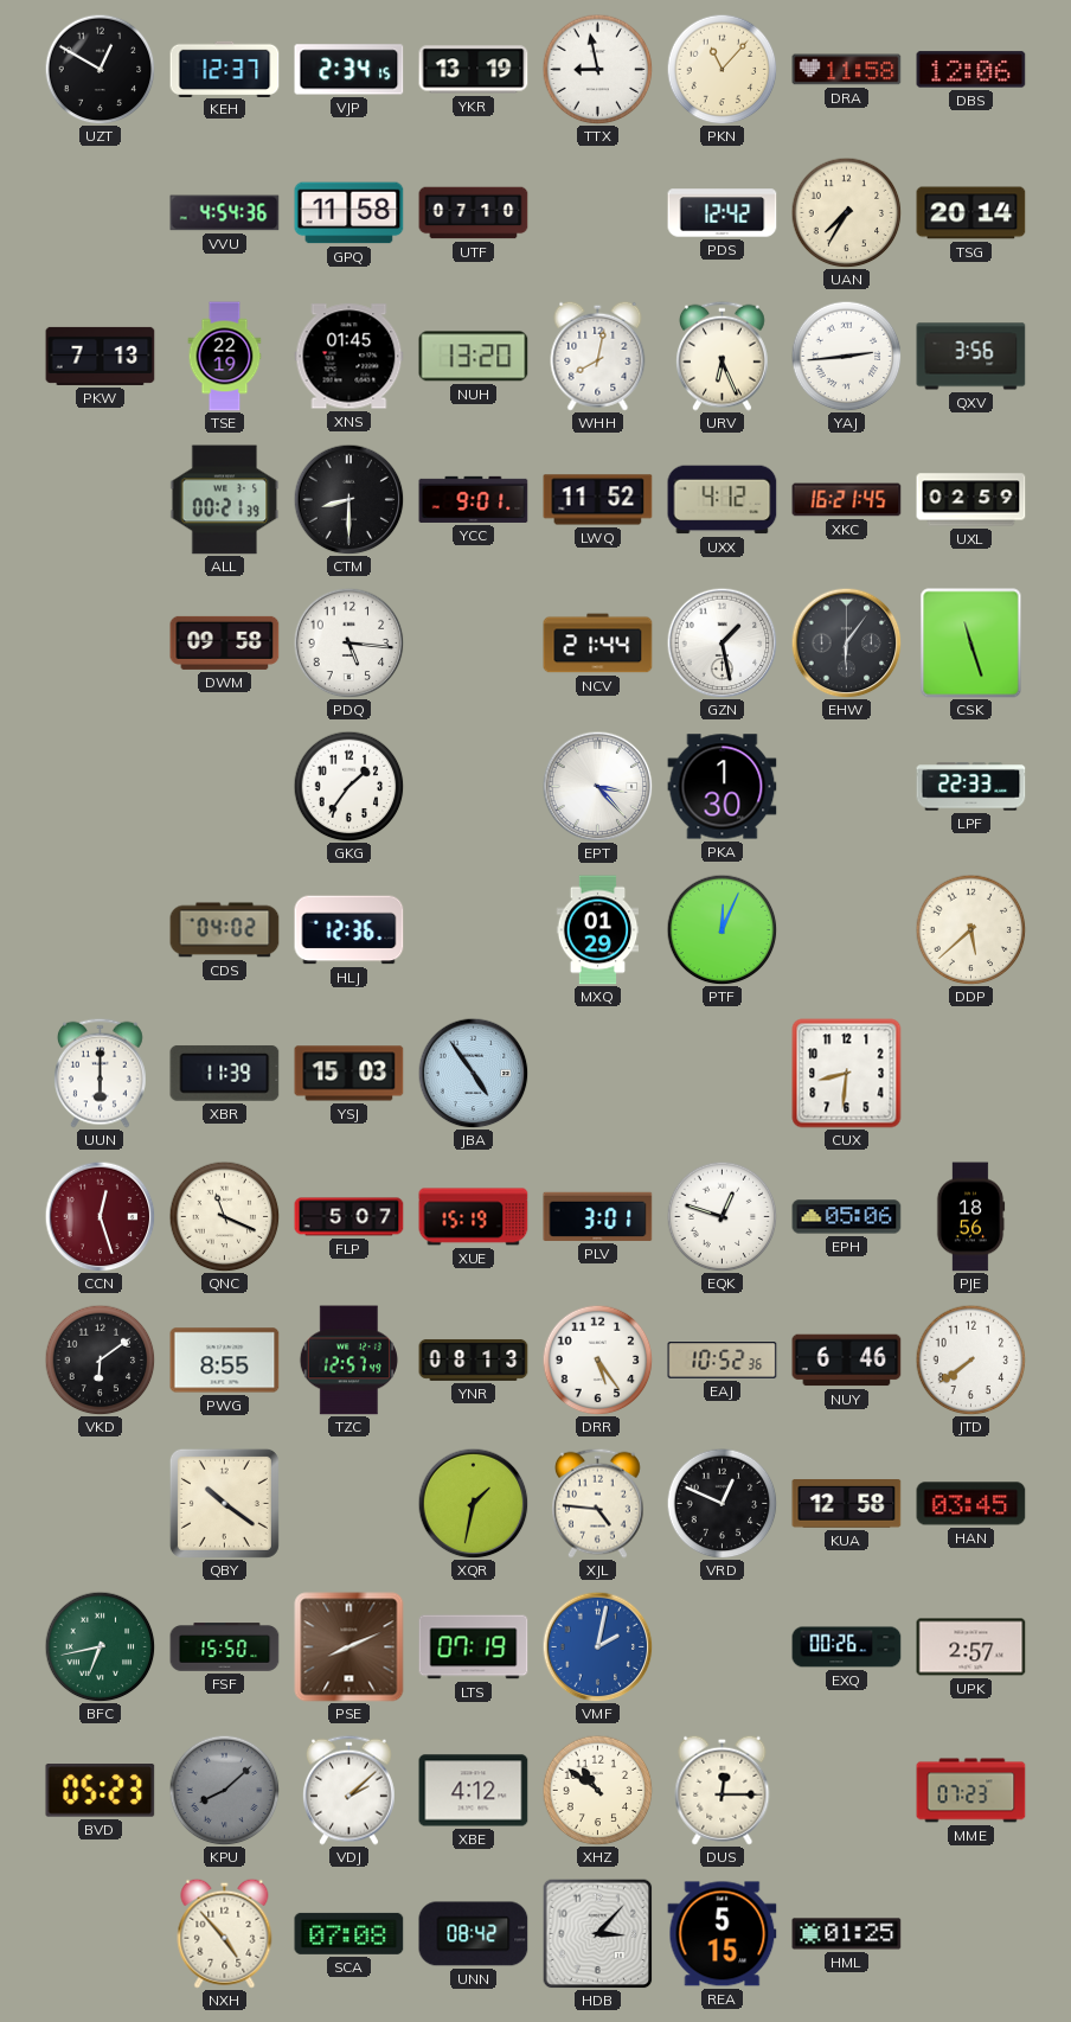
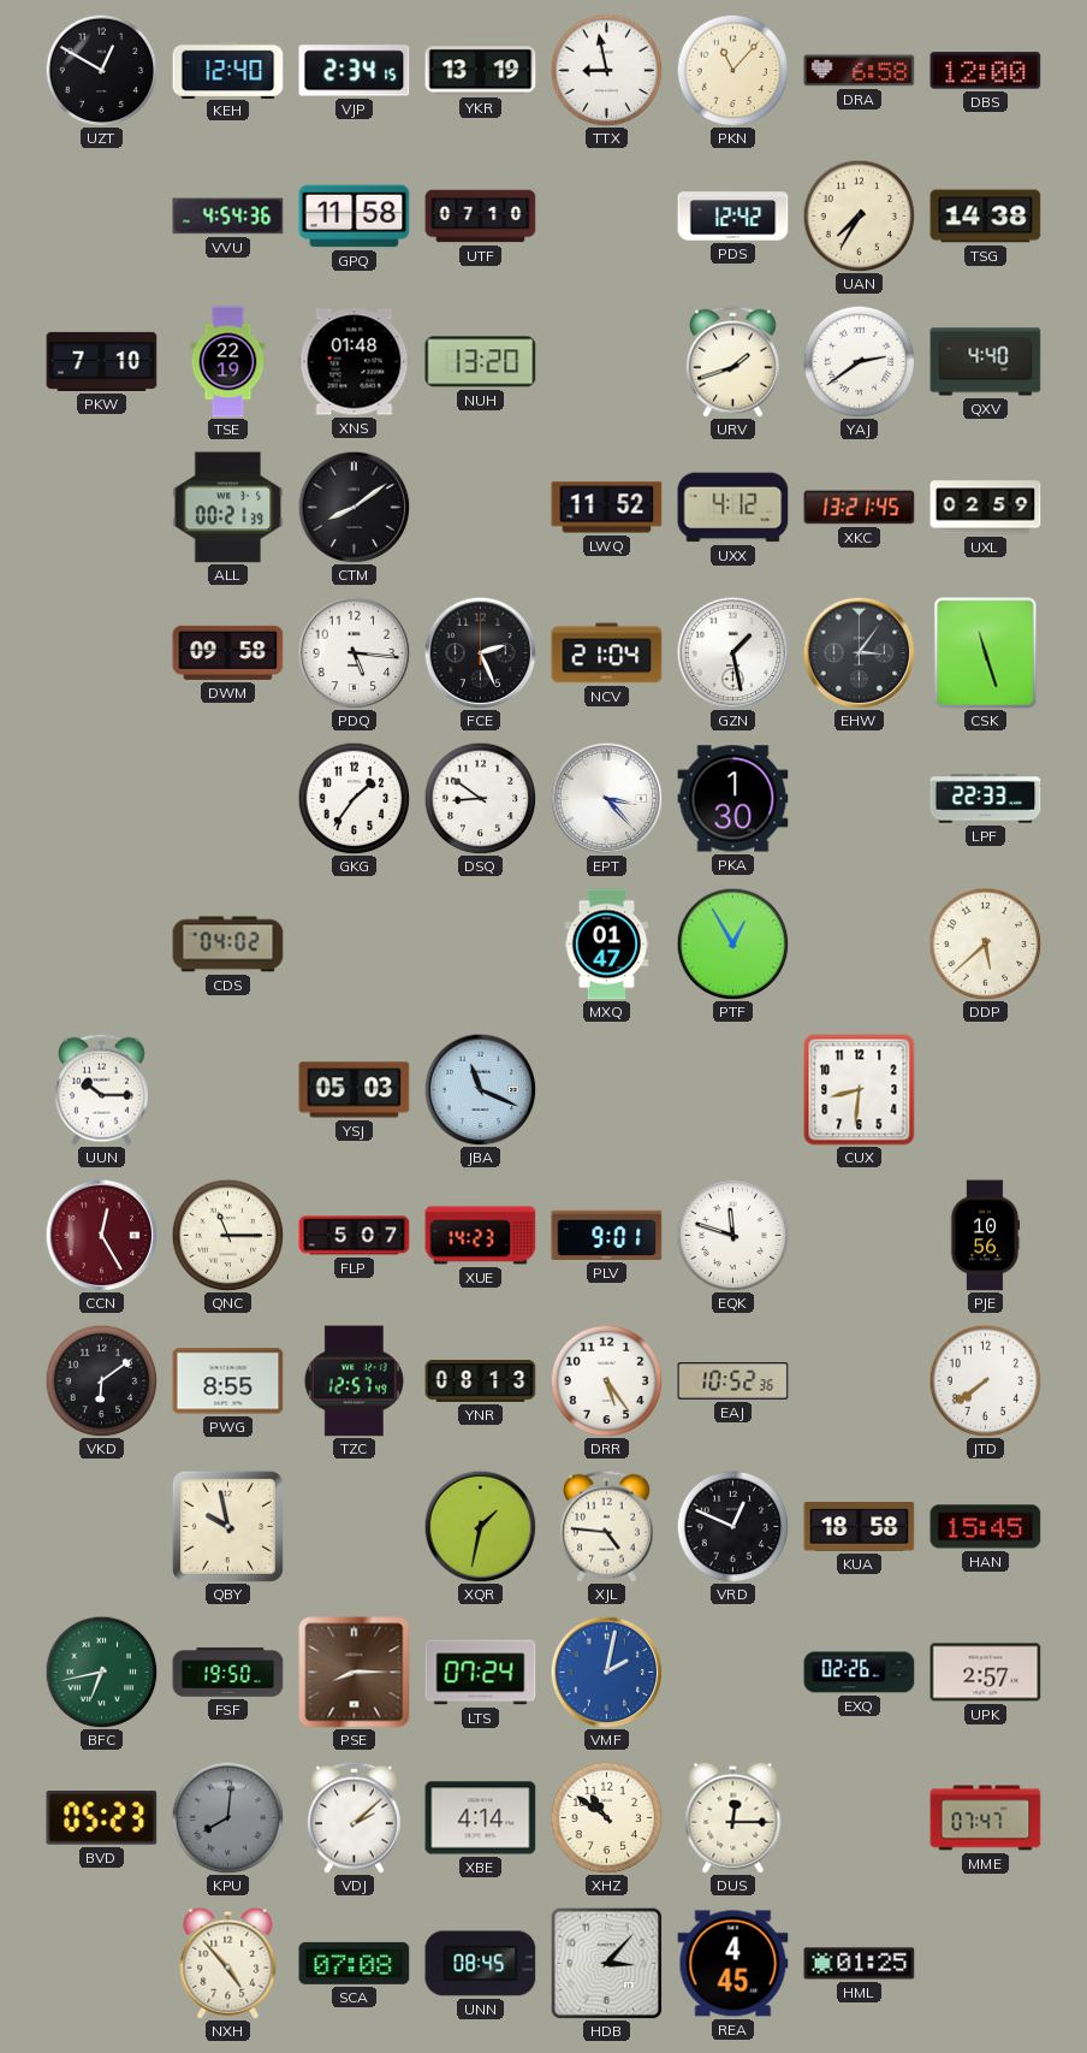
KEH: 12:37 -> 12:40
DRA: 11:58 -> 6:58
DBS: 12:06 -> 12:00
TSG: 20:14 -> 14:38
PKW: 7:13 -> 7:10
XNS: 01:45 -> 01:48
WHH: 8:02 -> none
URV: 6:26 -> 1:42
YAJ: 2:44 -> 2:39
QXV: 3:56 -> 4:40
CTM: 8:30 -> 8:09
YCC: 9:01 -> none
XKC: 16:21 -> 13:21
FCE: none -> 2:26
NCV: 21:44 -> 21:04
EHW: 6:06 -> 3:06
DSQ: none -> 8:51
HLJ: 12:36 -> none
MXQ: 01:29 -> 01:47
PTF: 12:04 -> 12:55
UUN: 6:00 -> 10:15
XBR: 11:39 -> none
YSJ: 15:03 -> 05:03
JBA: 4:54 -> 11:19
CCN: 12:27 -> 12:25
QNC: 11:19 -> 11:15
XUE: 15:19 -> 14:23
PLV: 3:01 -> 9:01
EQK: 12:48 -> 11:48
EPH: 05:06 -> none
PJE: 18:56 -> 10:56
NUY: 6:46 -> none
QBY: 10:21 -> 9:58
KUA: 12:58 -> 18:58
HAN: 03:45 -> 15:45
FSF: 15:50 -> 19:50
PSE: 8:11 -> 8:15
LTS: 07:19 -> 07:24
EXQ: 00:26 -> 02:26
KPU: 8:08 -> 8:01
XBE: 4:12 -> 4:14
MME: 07:23 -> 07:47
UNN: 08:42 -> 08:45
REA: 5:15 -> 4:45
